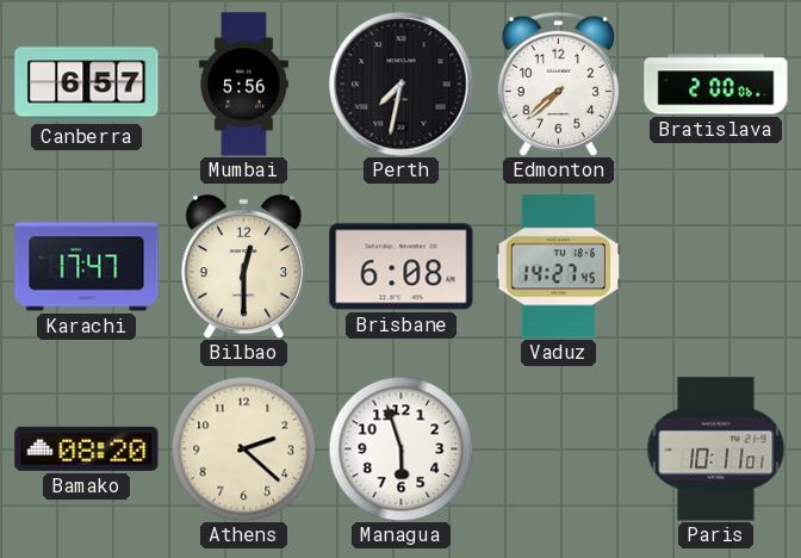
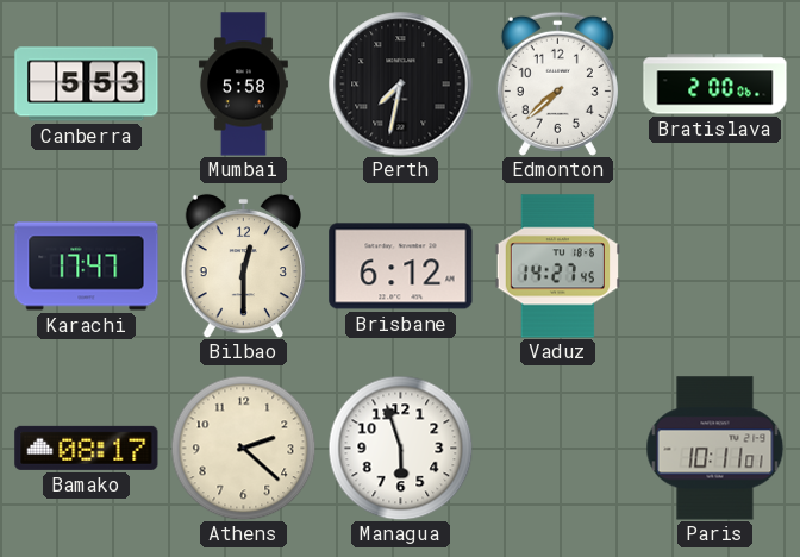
Canberra: 6:57 -> 5:53
Mumbai: 5:56 -> 5:58
Brisbane: 6:08 -> 6:12
Bamako: 08:20 -> 08:17
